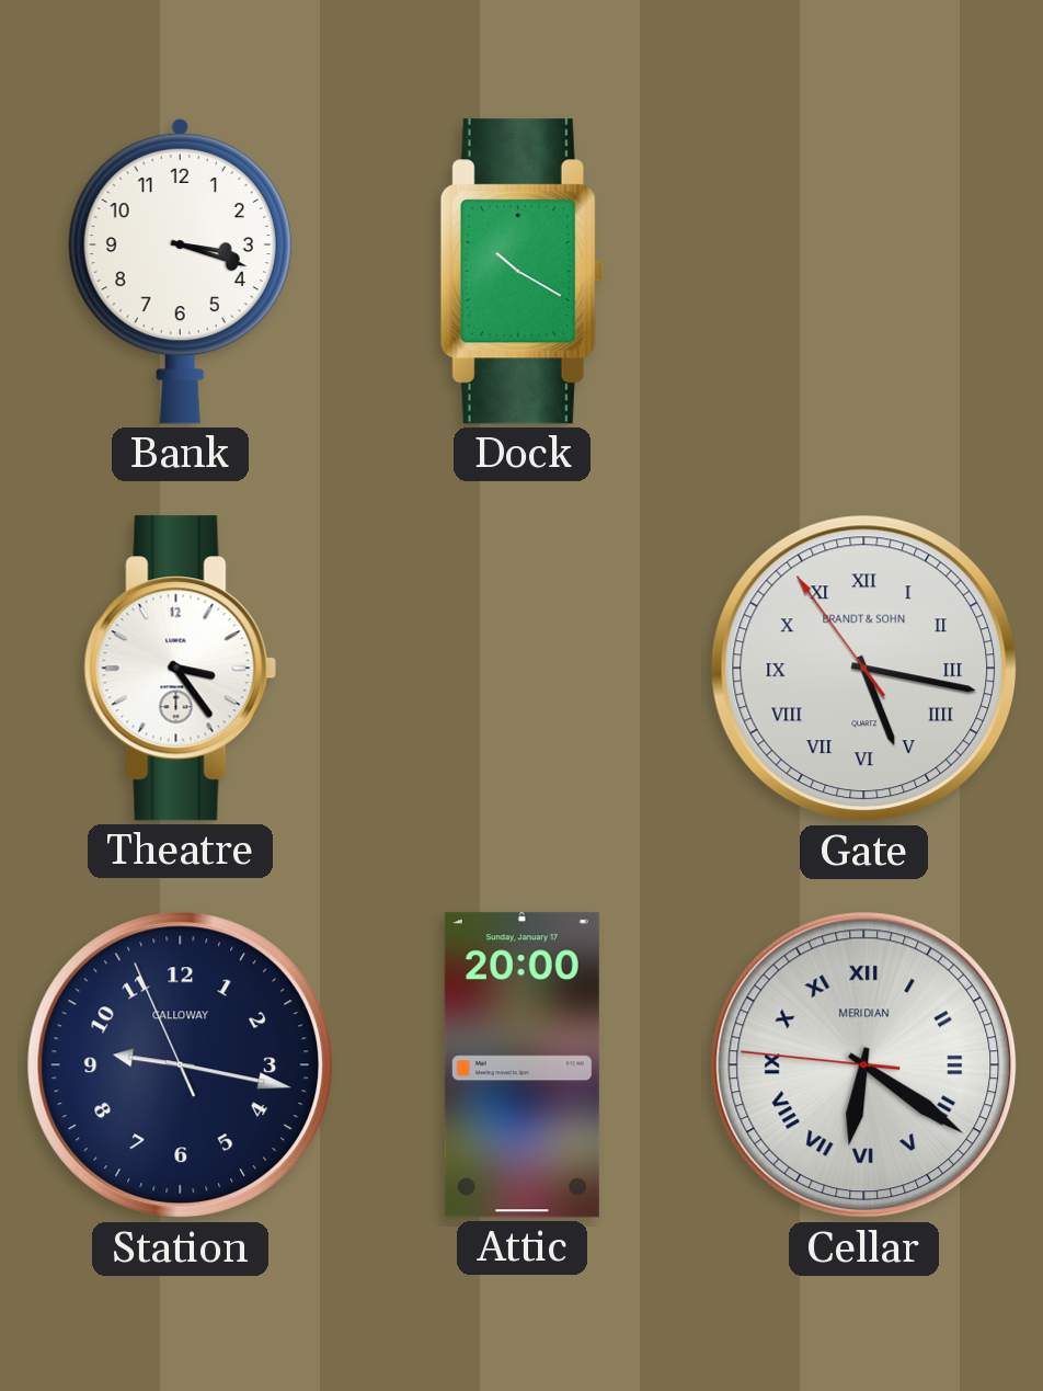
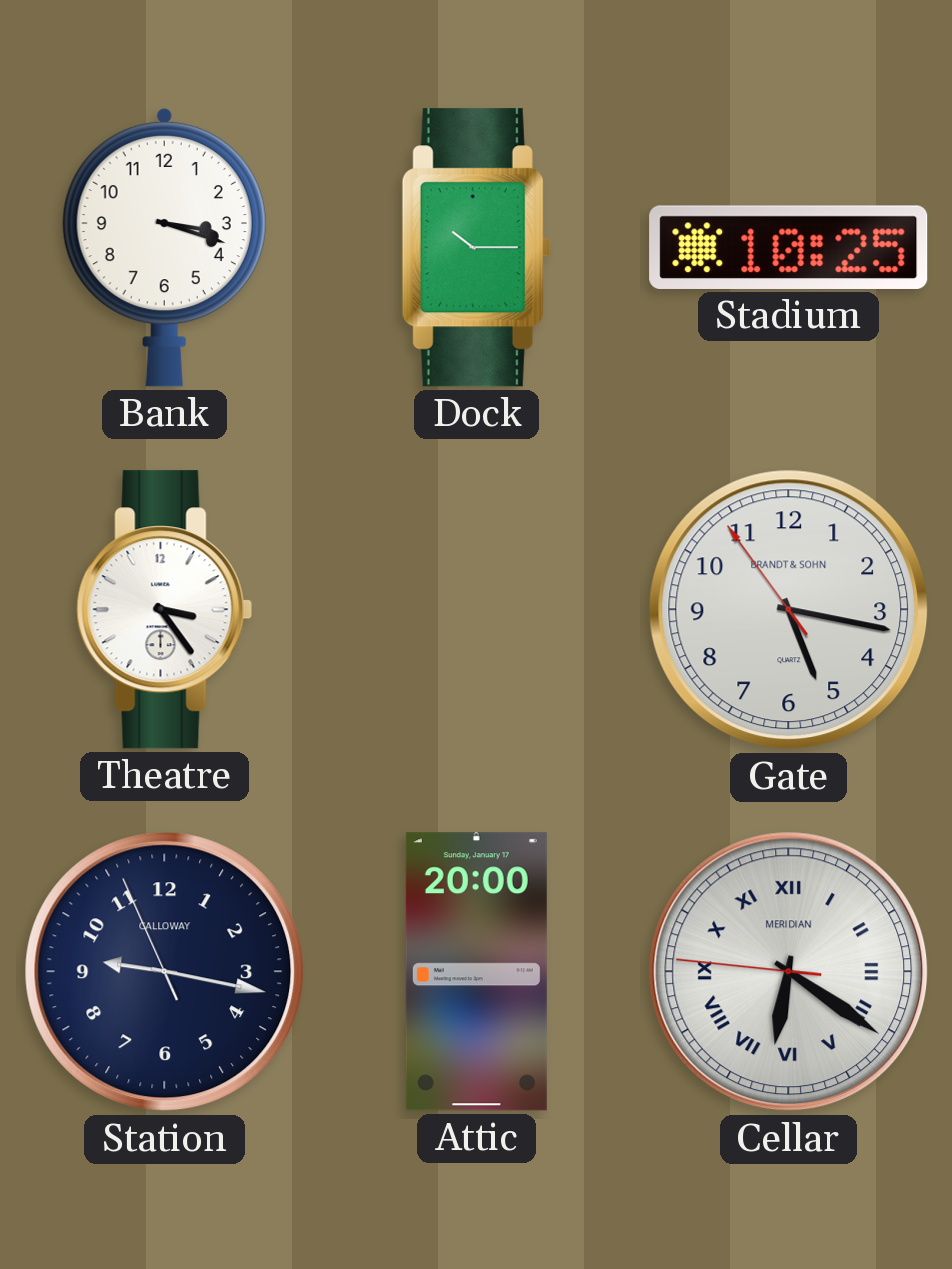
Dock: 10:20 -> 10:15
Stadium: none -> 10:25
Gate numerals: Roman -> Arabic
